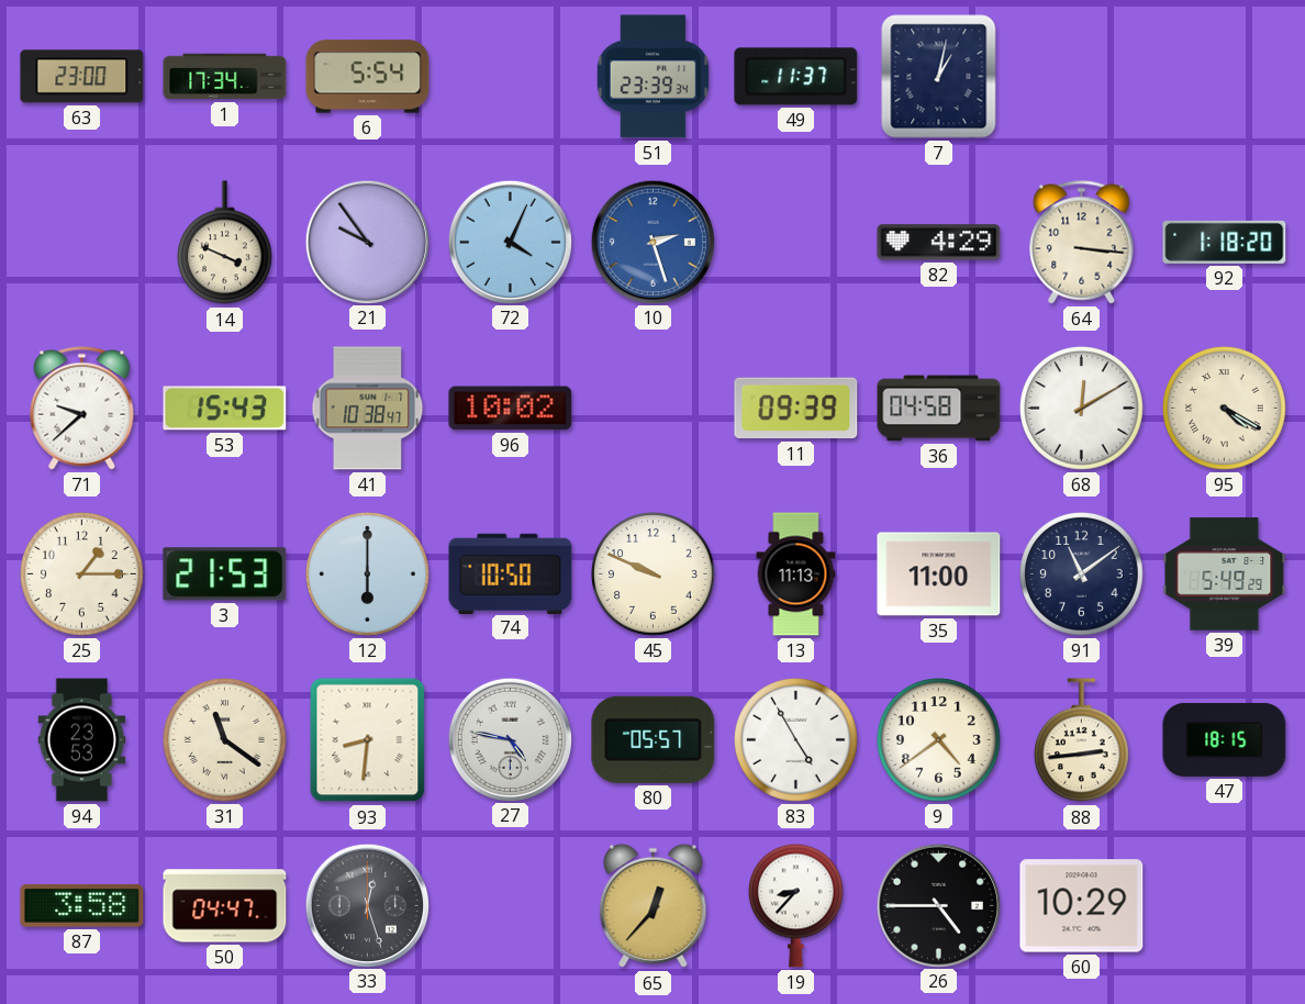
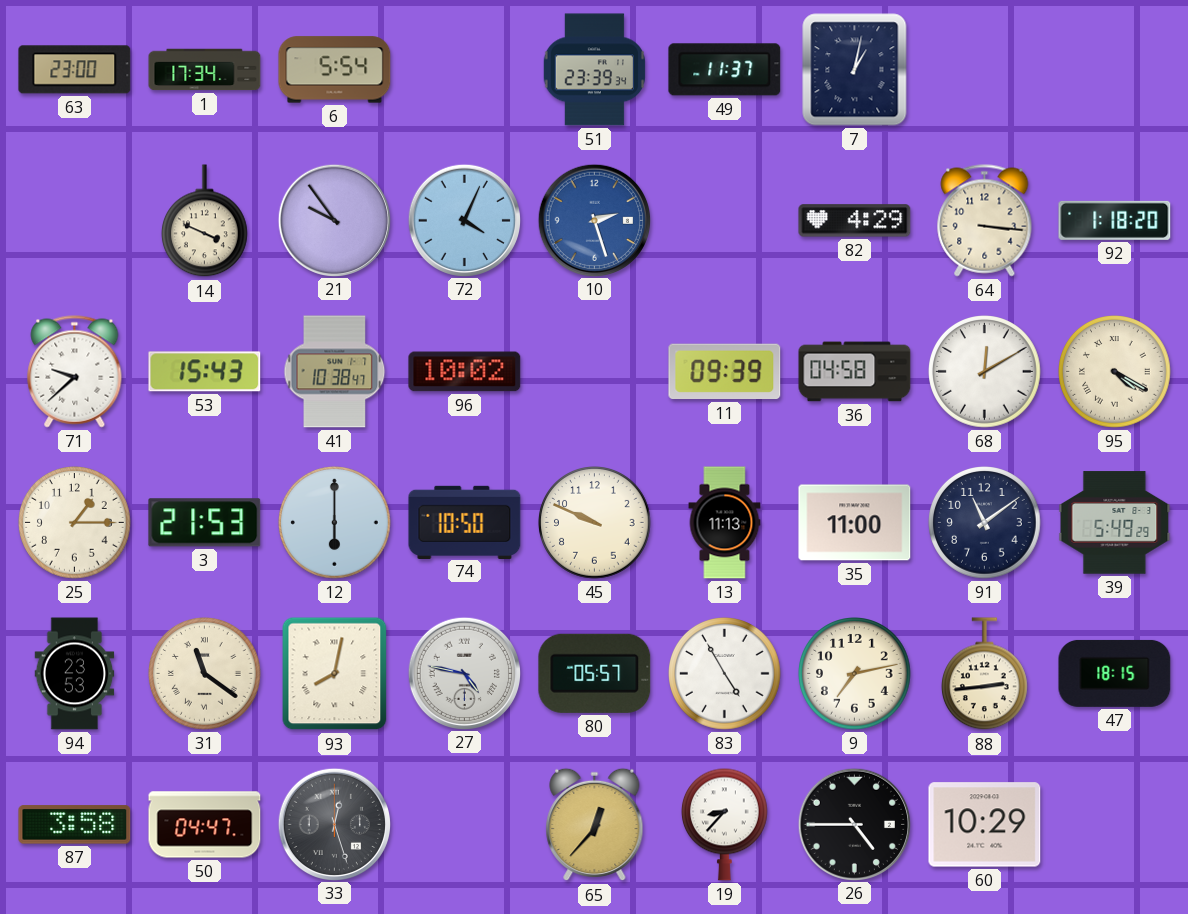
93: 8:31 -> 8:02
9: 4:39 -> 7:13
